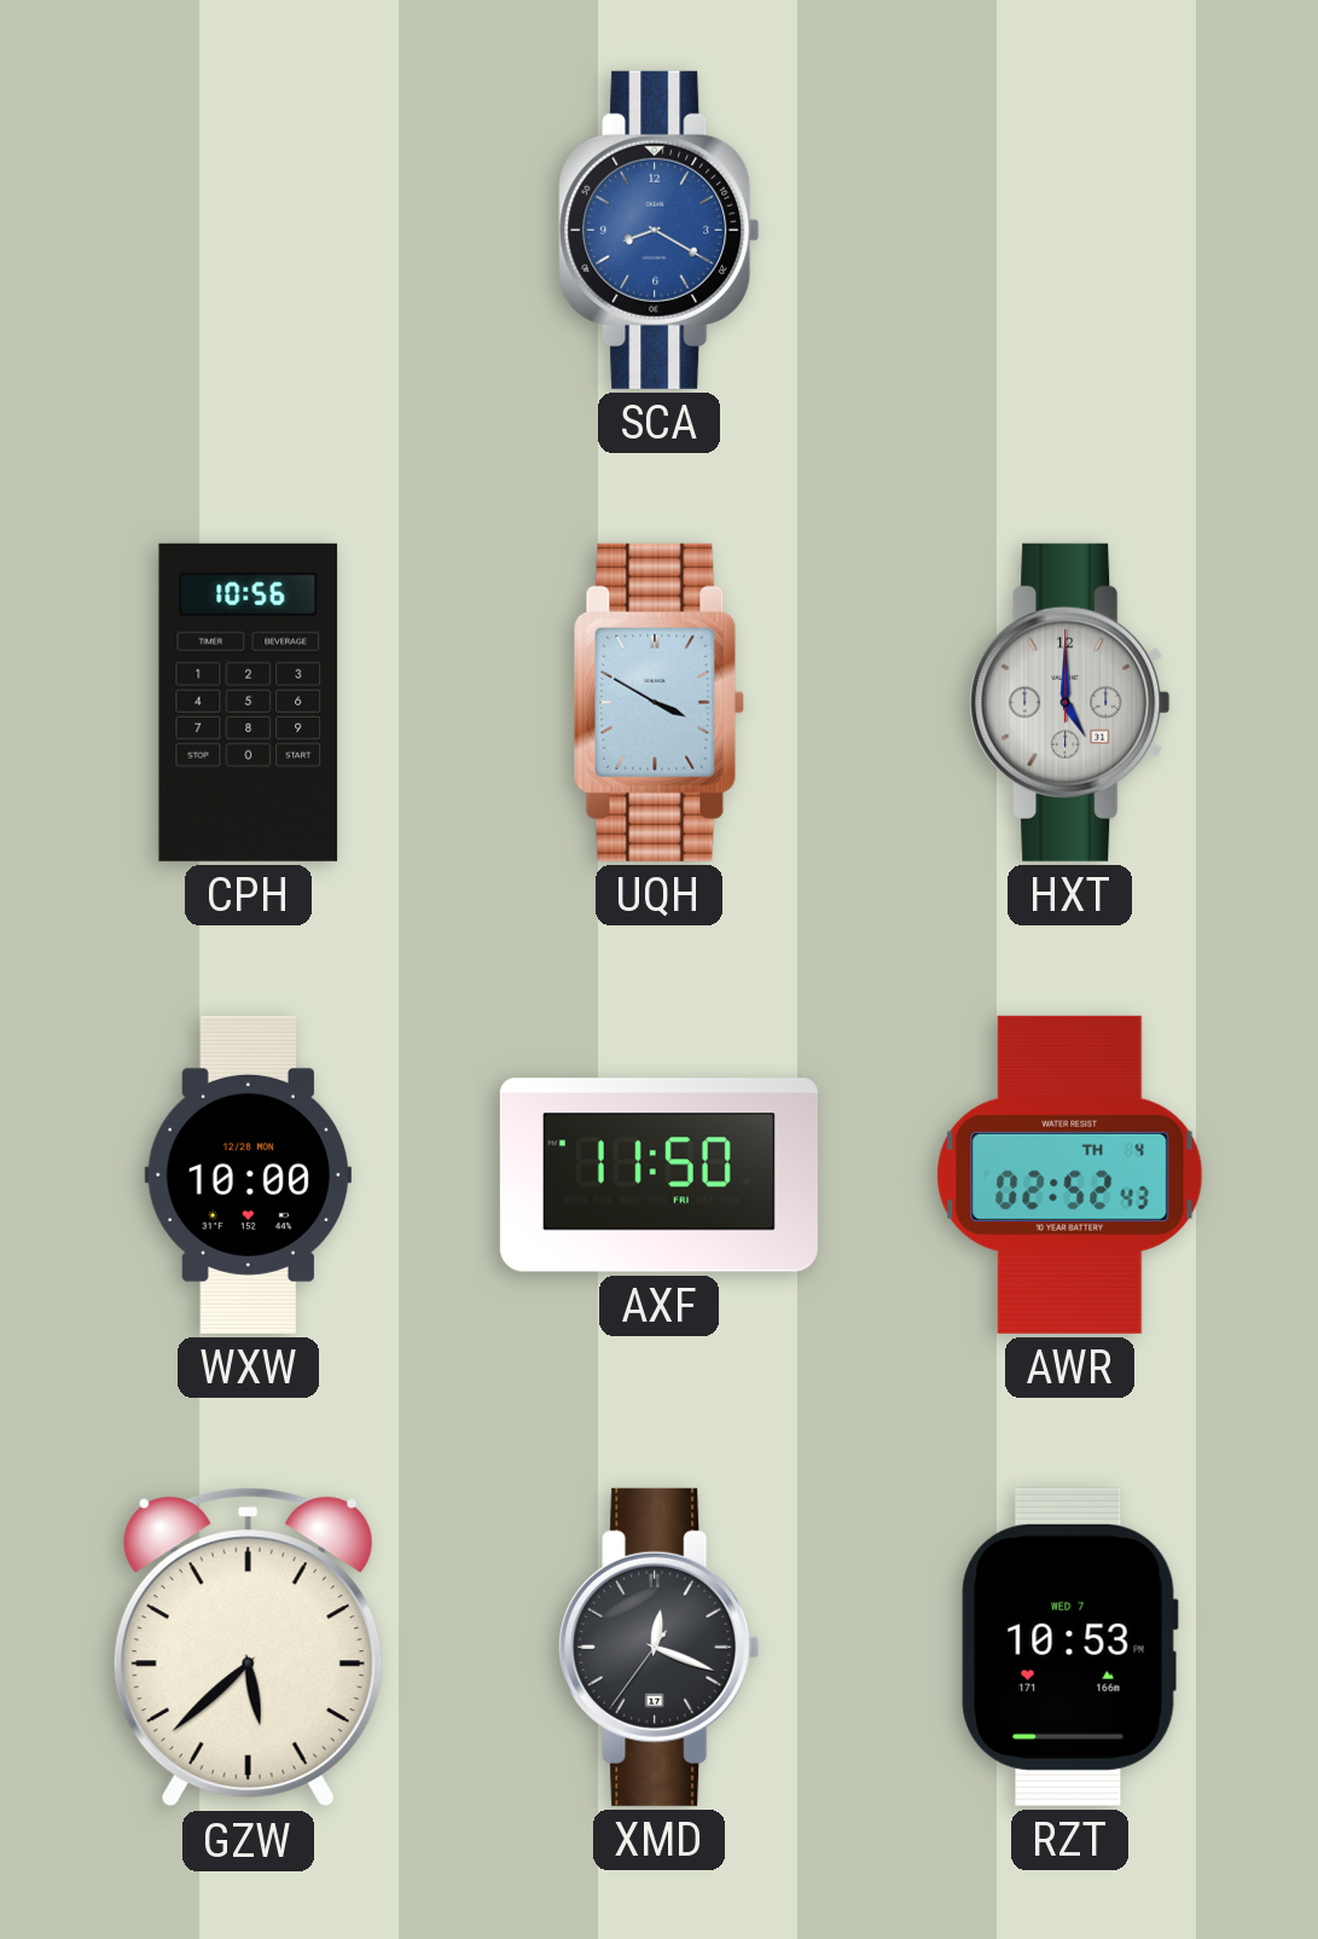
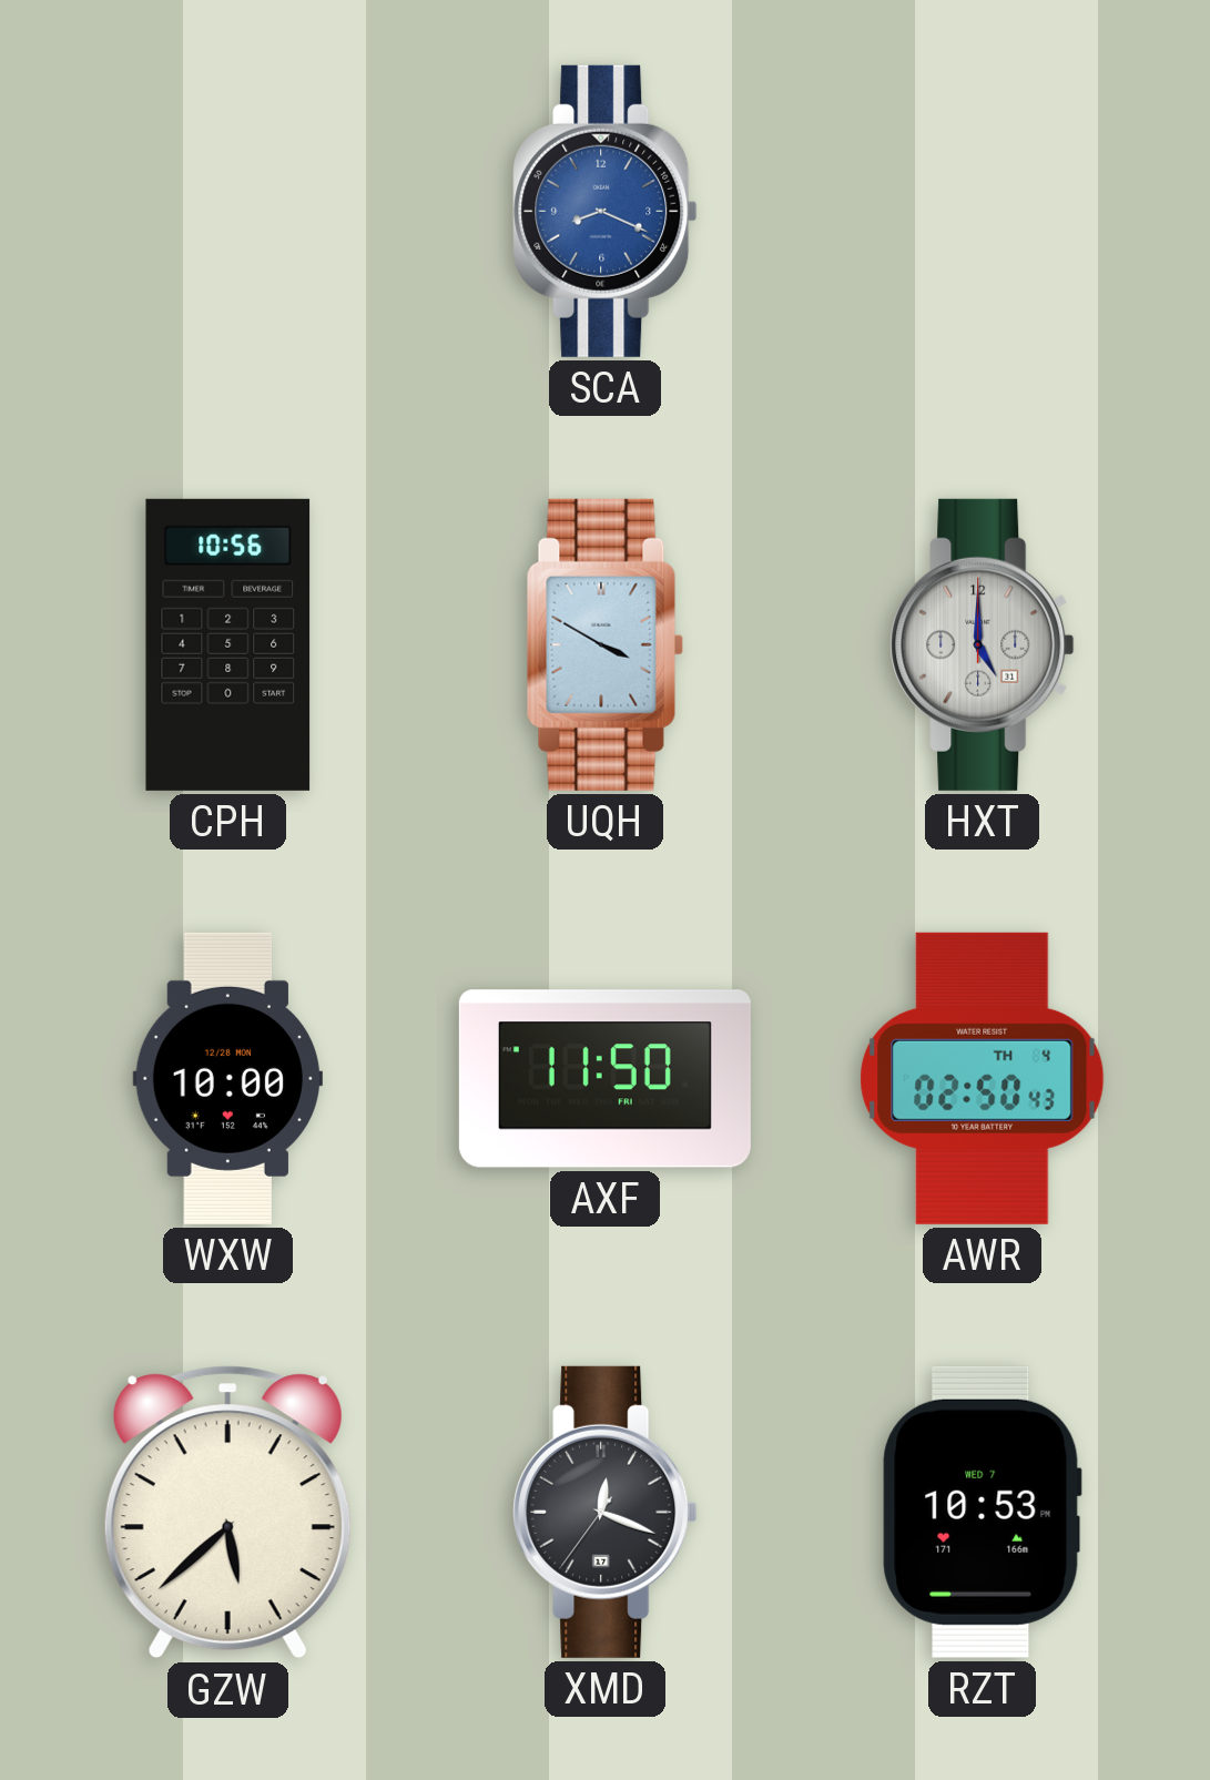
SCA: 8:20 -> 8:19
AWR: 02:52 -> 02:50
